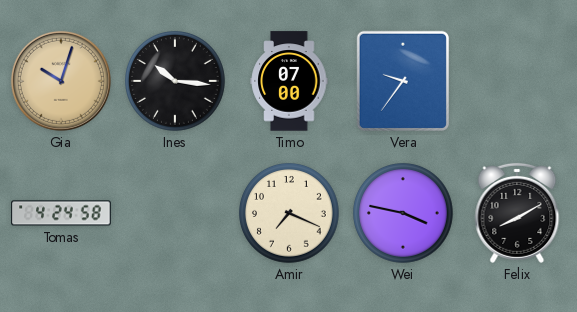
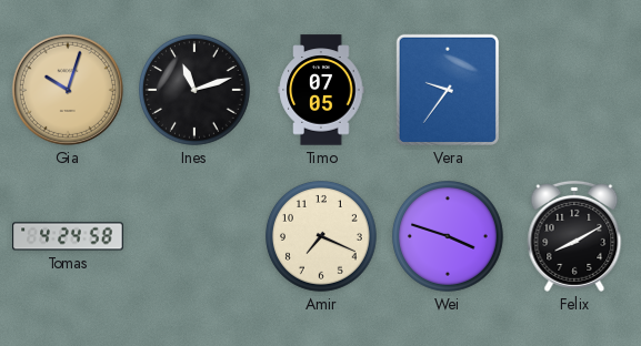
Ines: 10:16 -> 11:12
Timo: 07:00 -> 07:05
Wei: 3:47 -> 3:48
